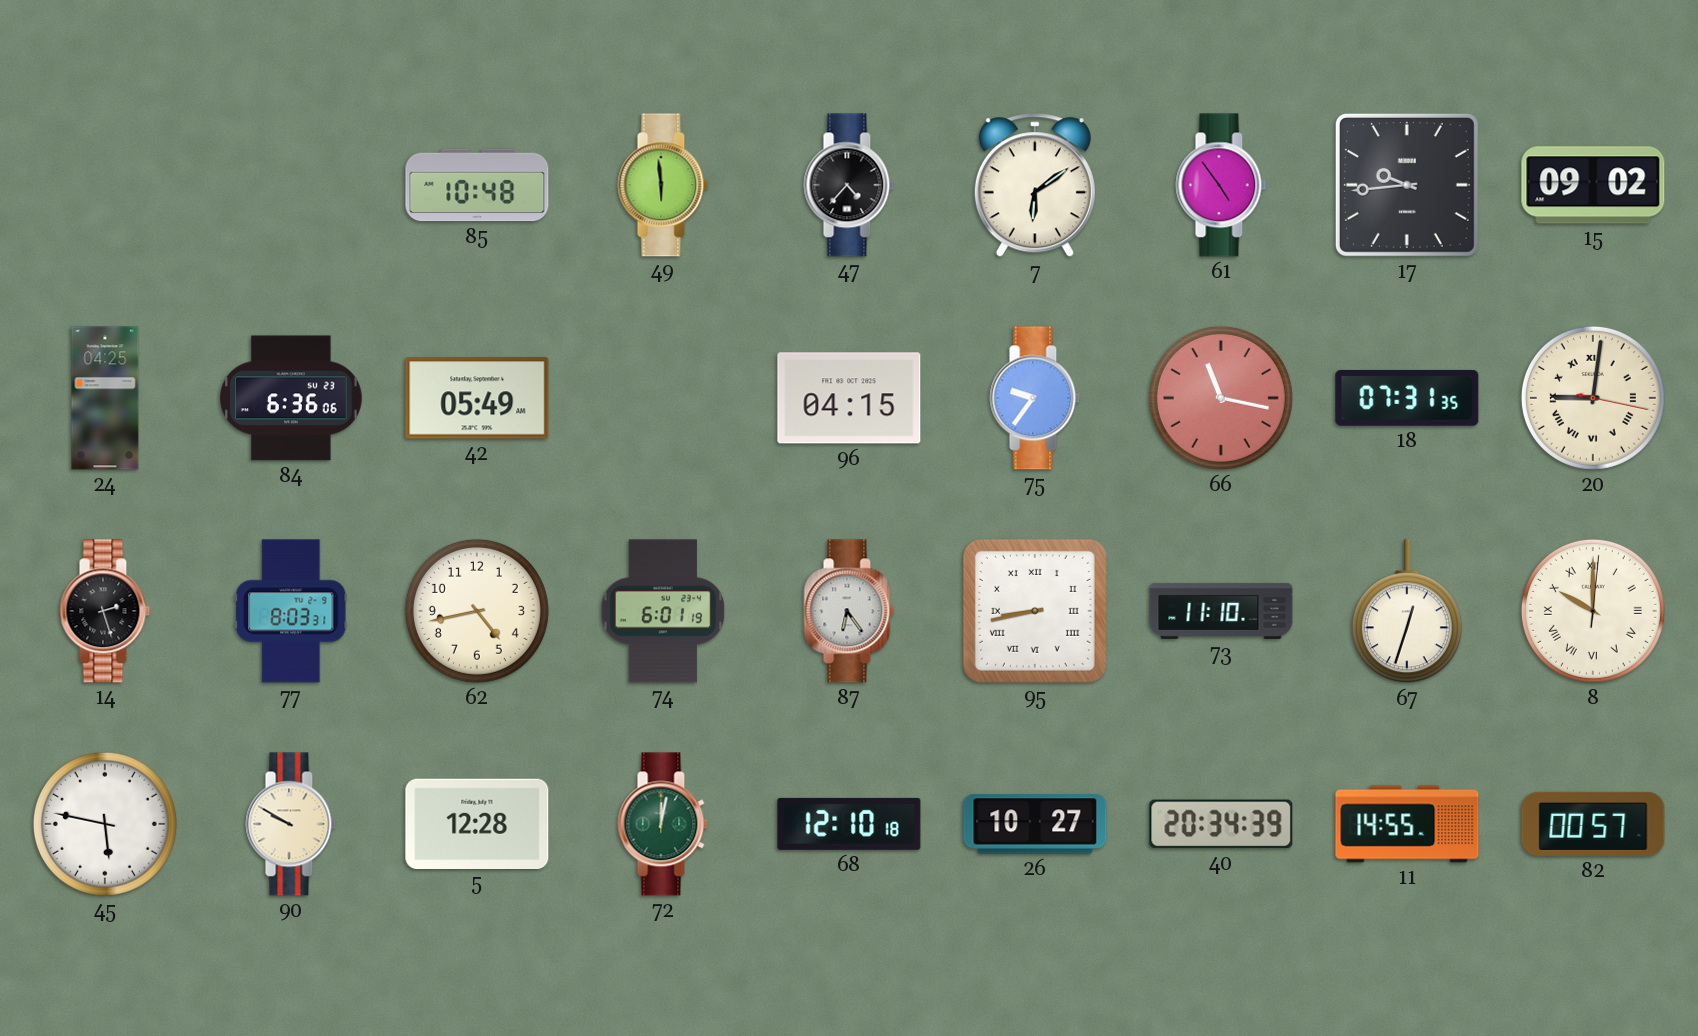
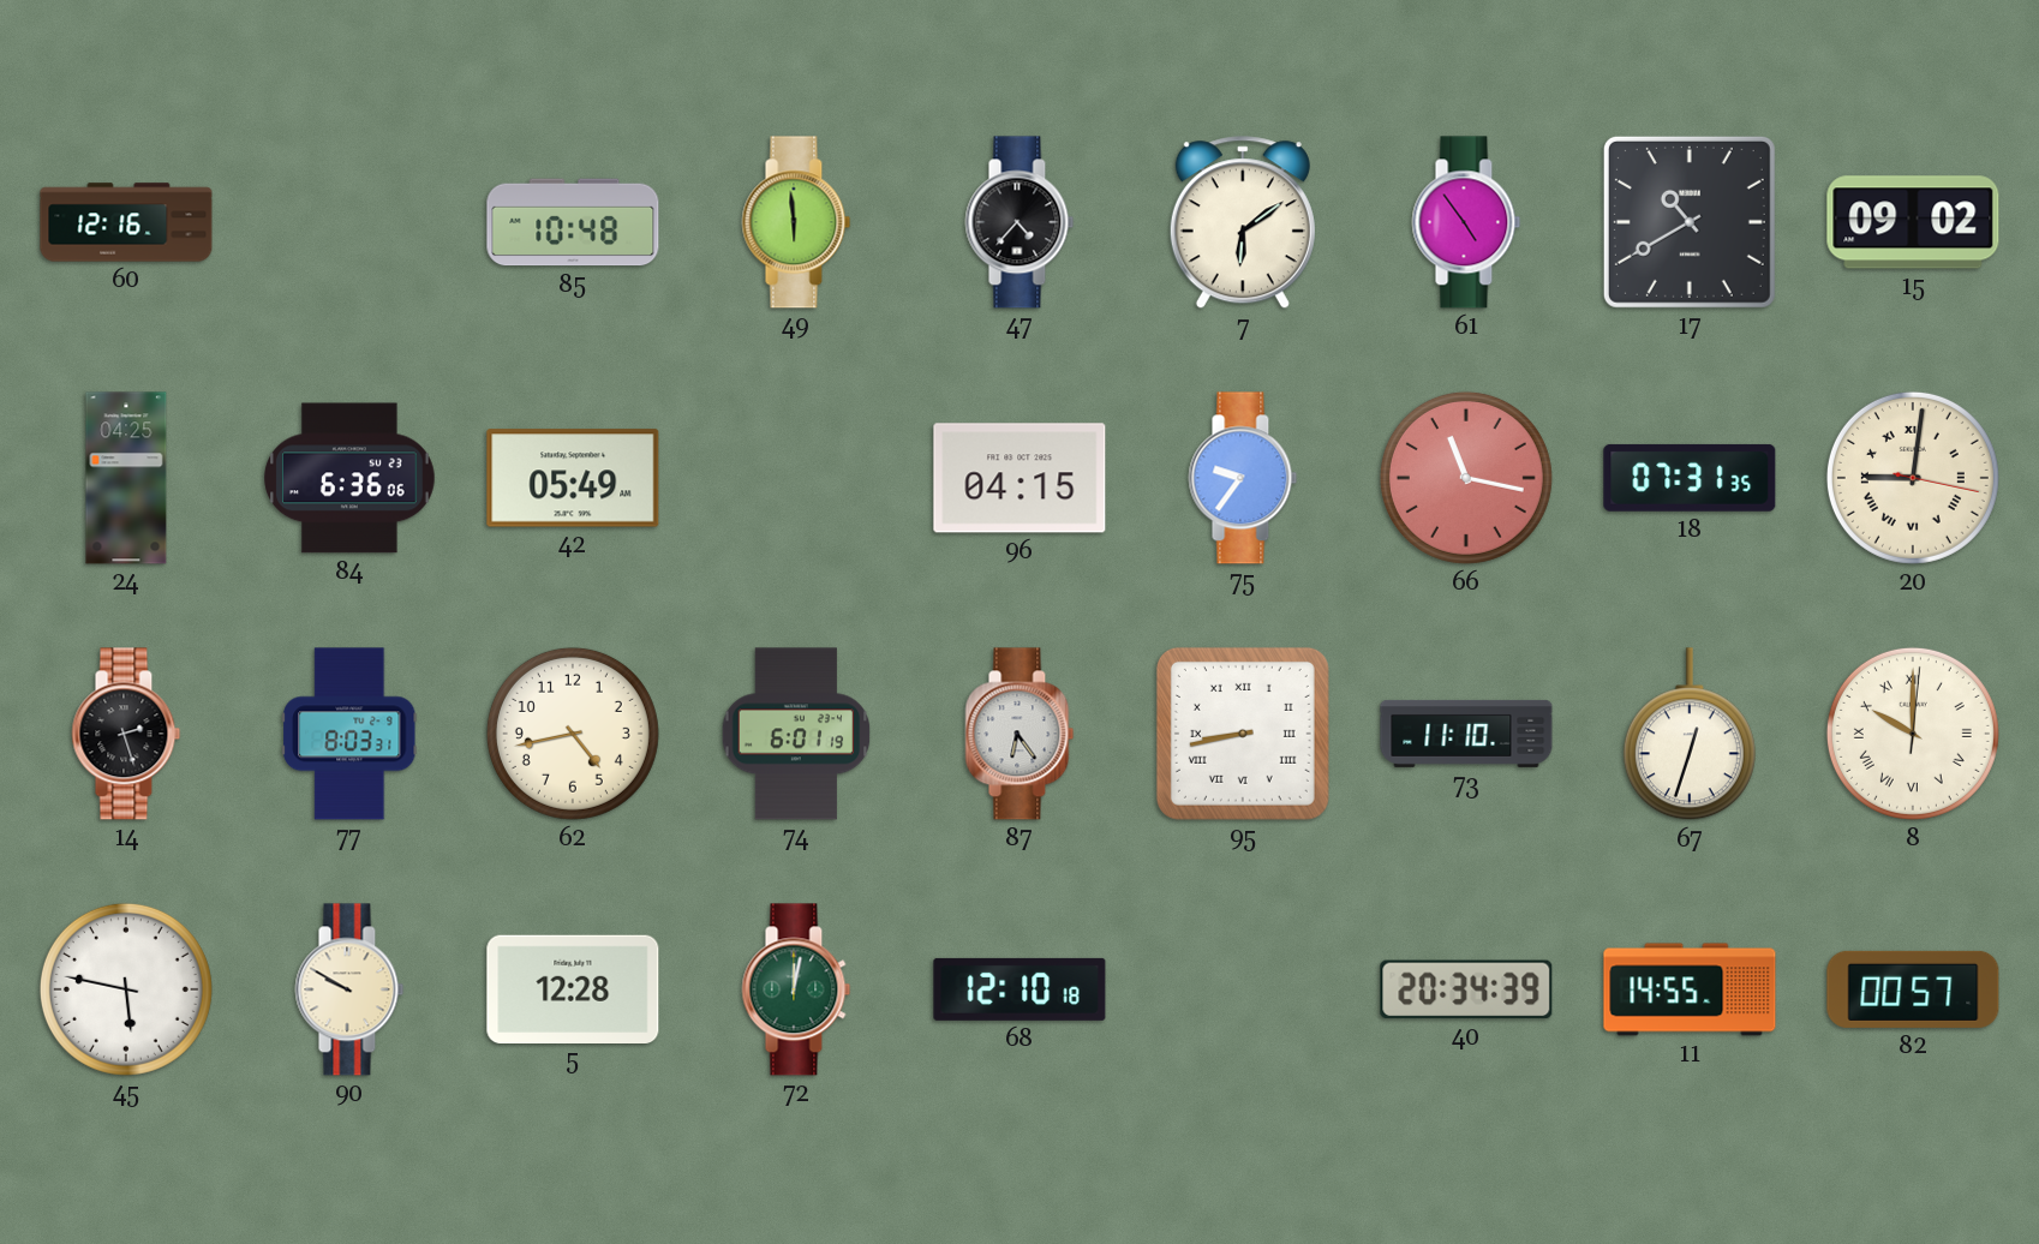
60: none -> 12:16
17: 9:44 -> 10:40
26: 10:27 -> none
